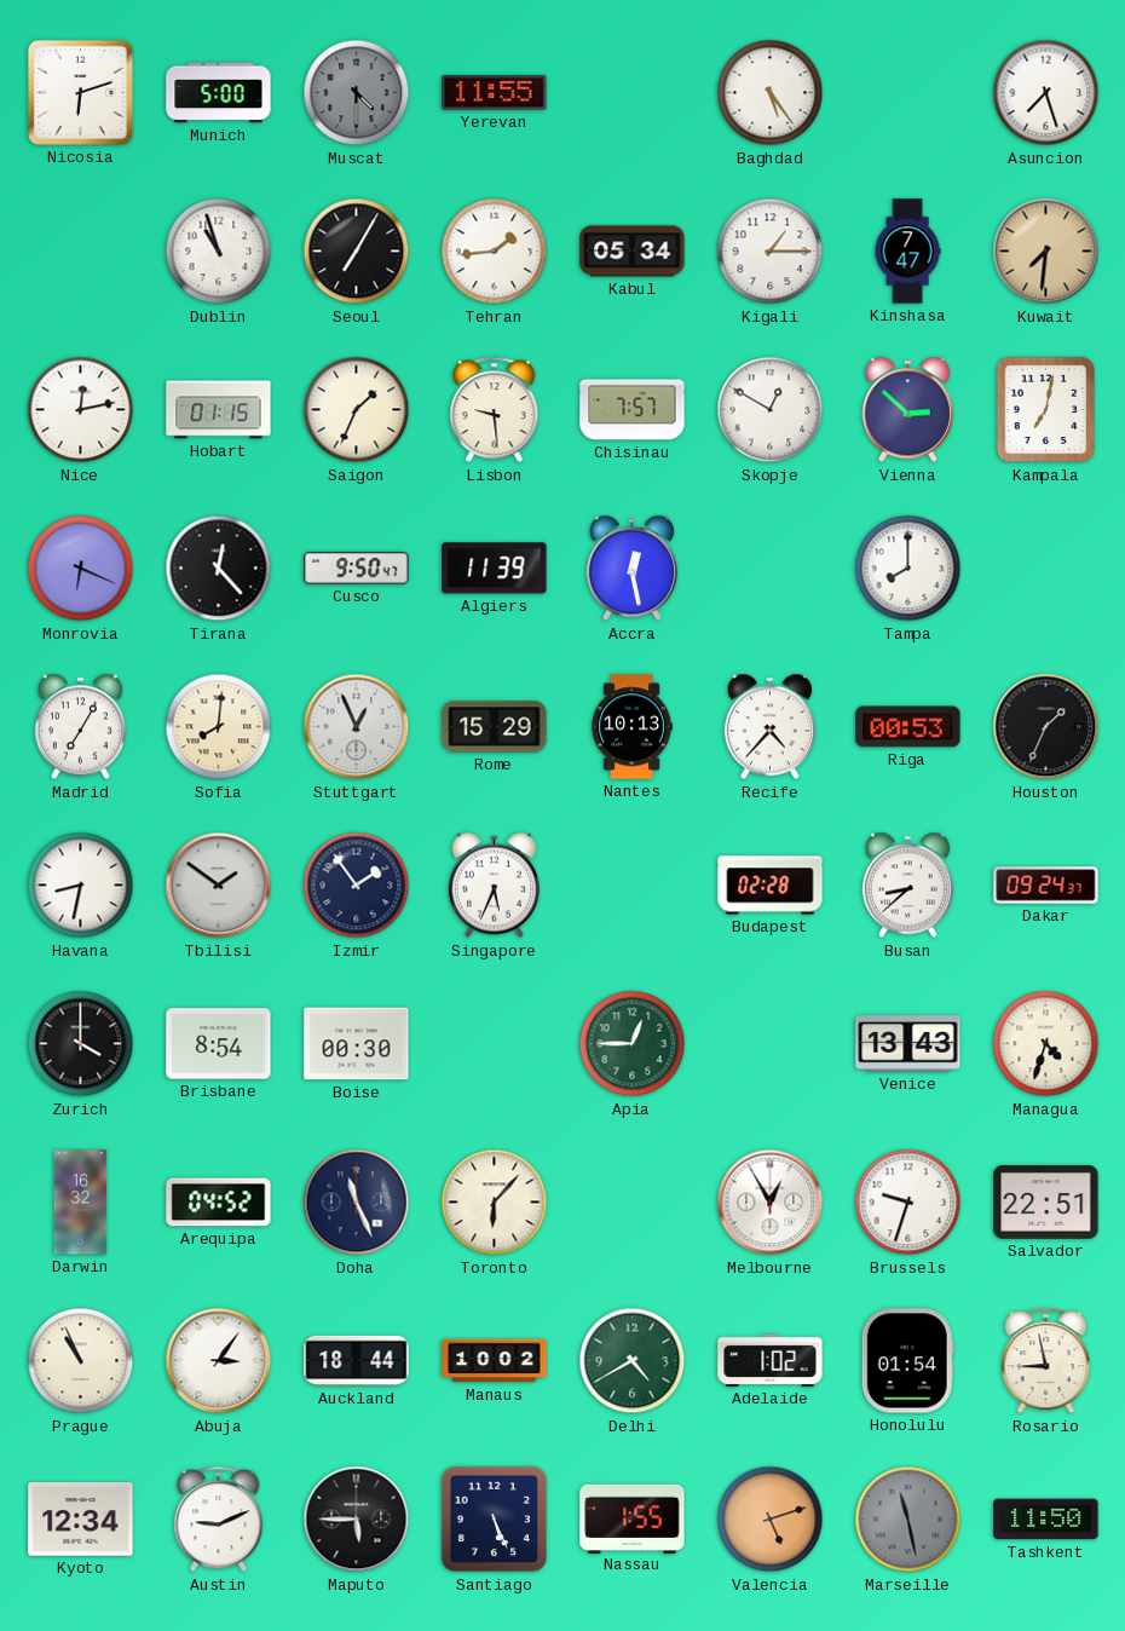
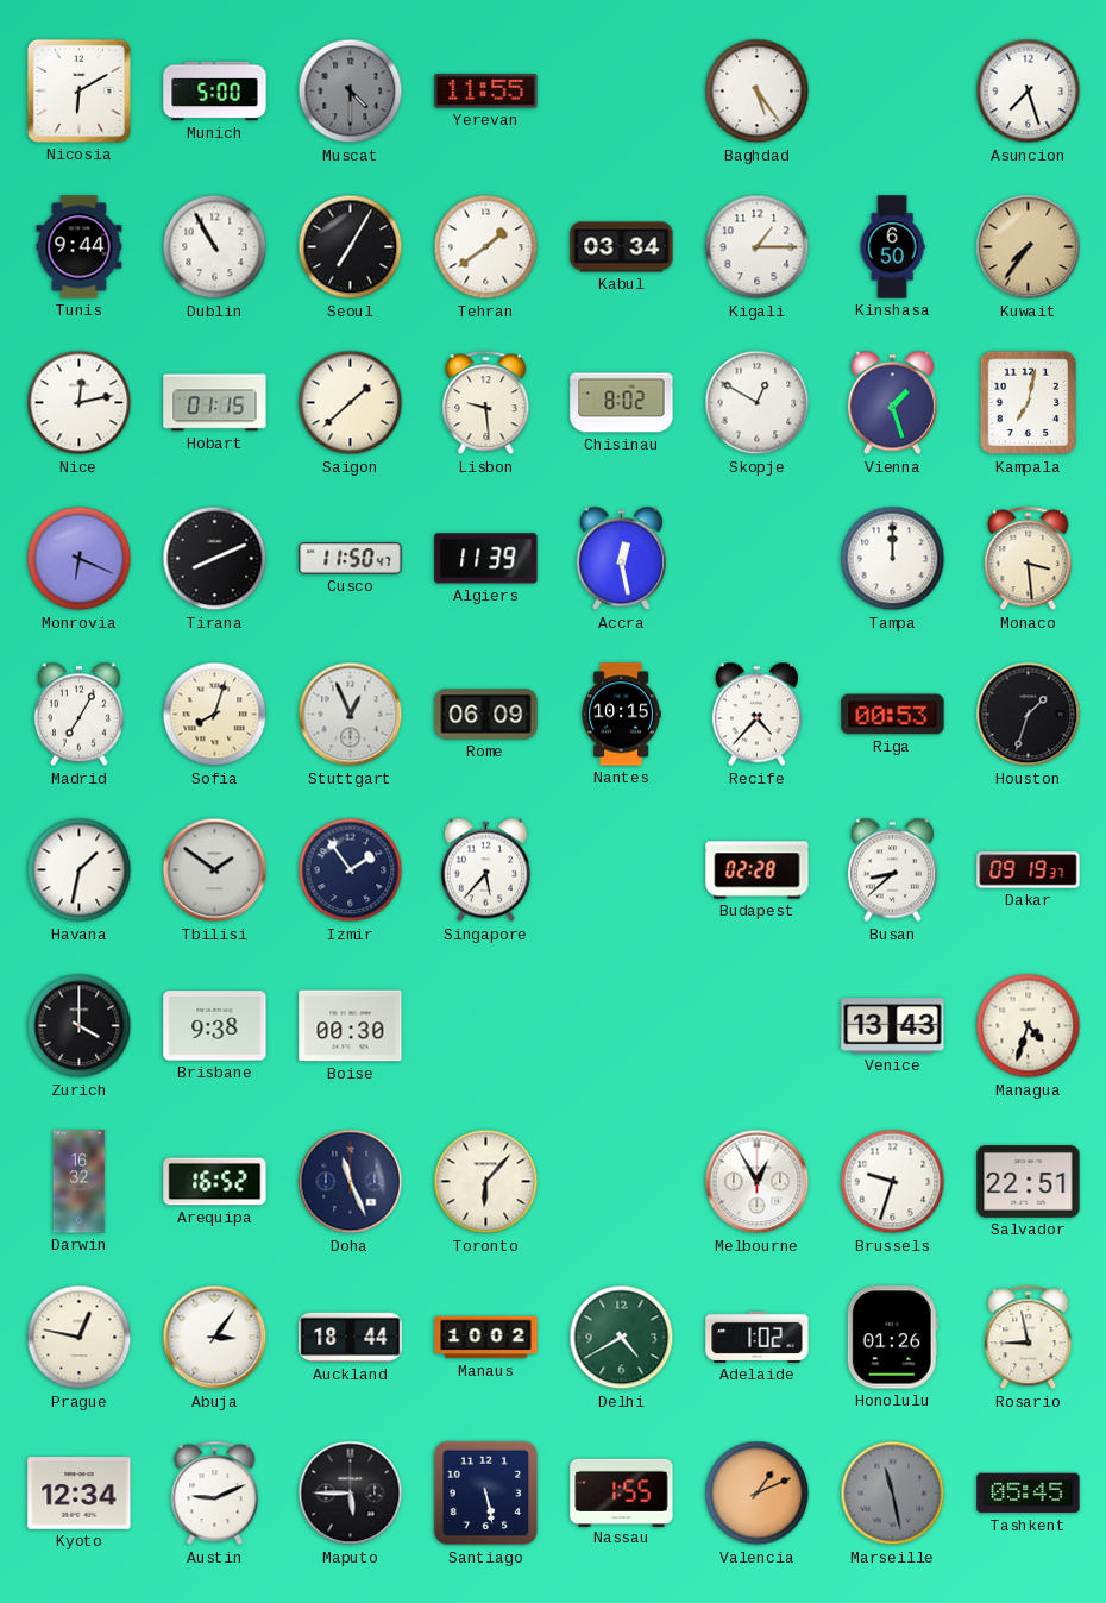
Nicosia: 6:12 -> 6:10
Tunis: none -> 9:44
Dublin: 10:57 -> 10:55
Tehran: 1:44 -> 1:39
Kabul: 05:34 -> 03:34
Kinshasa: 7:47 -> 6:50
Kuwait: 7:31 -> 7:36
Saigon: 1:34 -> 1:38
Chisinau: 7:57 -> 8:02
Vienna: 2:52 -> 1:27
Tirana: 12:23 -> 8:11
Cusco: 9:50 -> 11:50
Tampa: 8:00 -> 12:00
Monaco: none -> 3:29
Sofia: 8:01 -> 8:03
Rome: 15:29 -> 06:09
Nantes: 10:13 -> 10:15
Houston: 1:34 -> 1:33
Havana: 8:32 -> 1:32
Singapore: 5:34 -> 5:37
Dakar: 09:24 -> 09:19
Brisbane: 8:54 -> 9:38
Apia: 12:45 -> none
Arequipa: 04:52 -> 16:52
Prague: 10:56 -> 12:47
Honolulu: 01:54 -> 01:26
Santiago: 5:26 -> 5:28
Valencia: 5:12 -> 1:11
Tashkent: 11:50 -> 05:45
